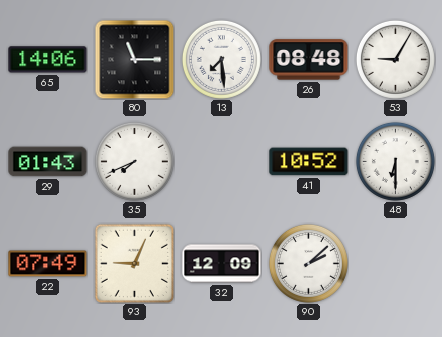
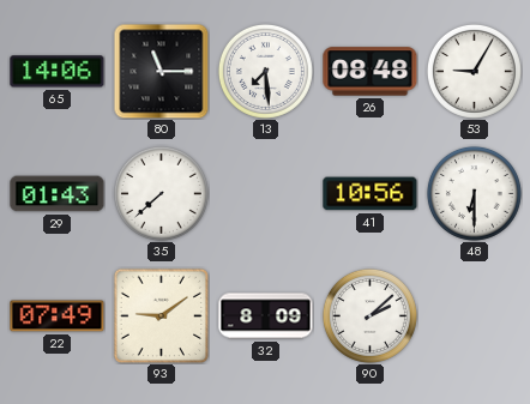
35: 7:41 -> 7:38
41: 10:52 -> 10:56
93: 9:04 -> 9:09
32: 12:09 -> 8:09
